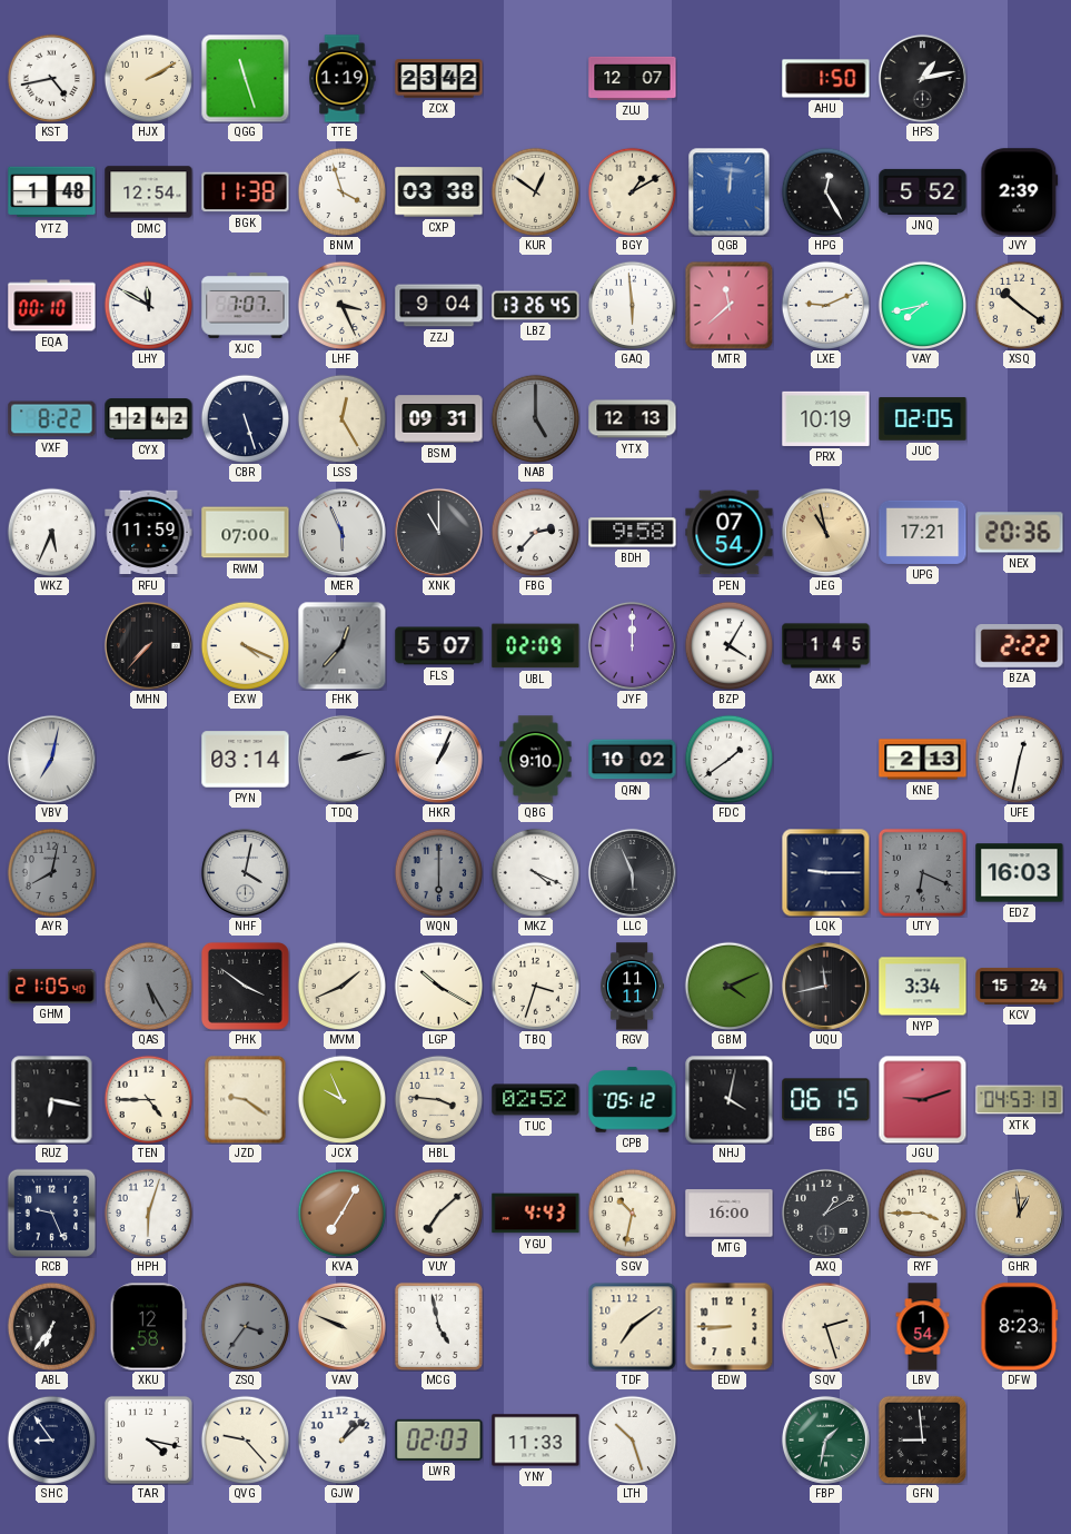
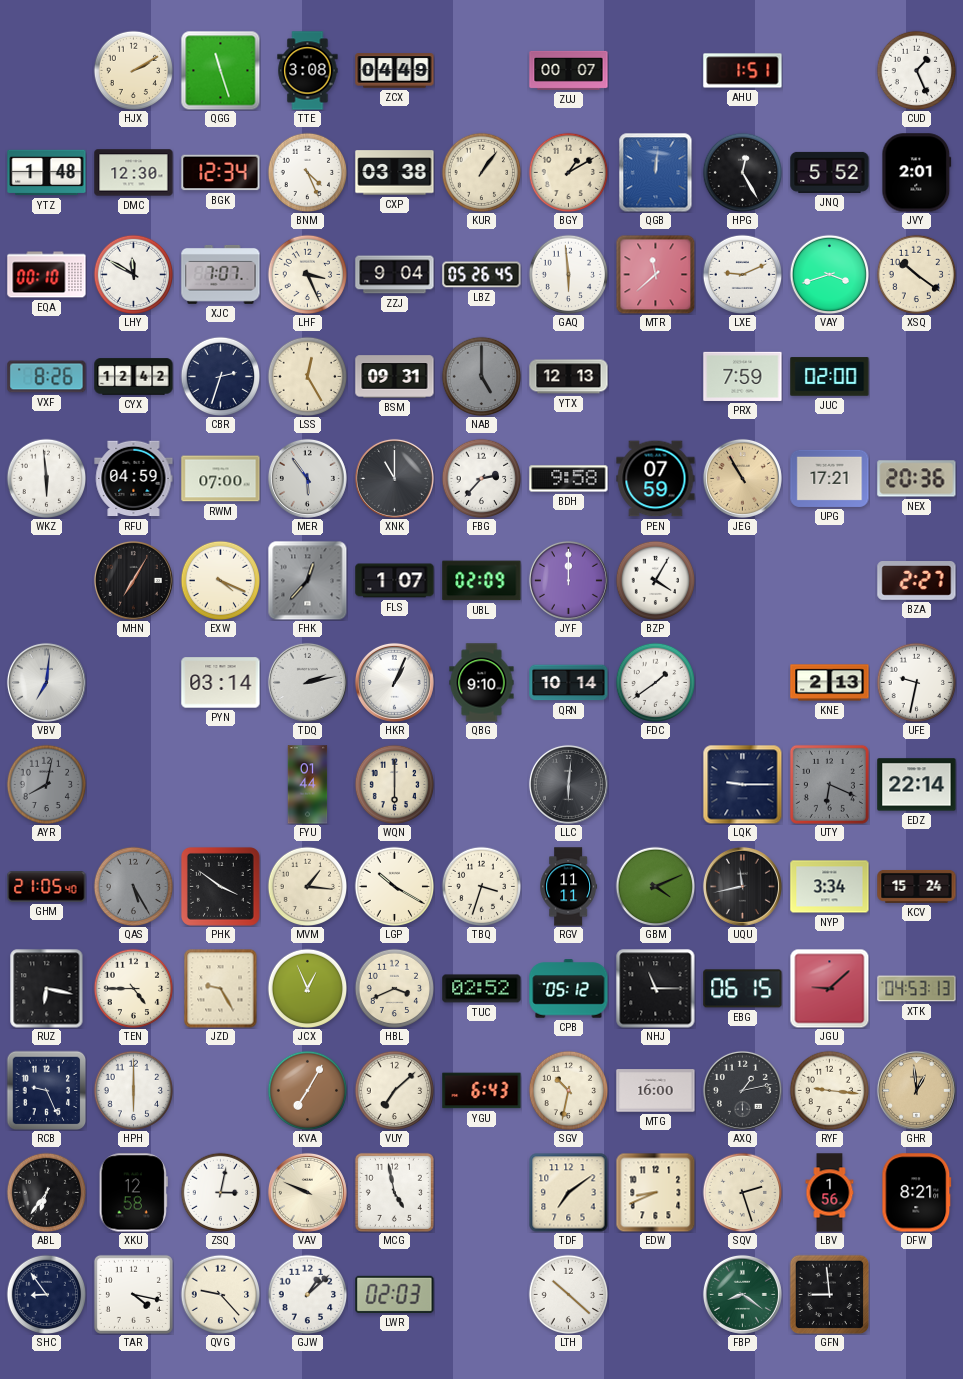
KST: 4:43 -> none
TTE: 1:19 -> 3:08
ZCX: 23:42 -> 04:49
ZUJ: 12:07 -> 00:07
AHU: 1:50 -> 1:51
HPS: 1:13 -> none
CUD: none -> 1:26
DMC: 12:54 -> 12:30
BGK: 11:38 -> 12:34
BNM: 3:57 -> 4:26
KUR: 12:51 -> 1:06
JVY: 2:39 -> 2:01
LBZ: 13:26 -> 05:26
VAY: 7:43 -> 3:42
VXF: 8:22 -> 8:26
CBR: 5:27 -> 2:33
PRX: 10:19 -> 7:59
JUC: 02:05 -> 02:00
WKZ: 5:34 -> 5:59
RFU: 11:59 -> 04:59
MER: 5:56 -> 5:54
PEN: 07:54 -> 07:59
JEG: 10:58 -> 10:55
MHN: 7:37 -> 7:05
FLS: 5:07 -> 1:07
AXK: 1:45 -> none
BZA: 2:22 -> 2:27
VBV: 7:02 -> 7:01
QRN: 10:02 -> 10:14
UFE: 12:32 -> 9:32
NHF: 4:02 -> none
FYU: none -> 01:44
WQN dial: grey -> cream
MKZ: 4:19 -> none
LLC: 5:56 -> 6:01
EDZ: 16:03 -> 22:14
MVM: 1:41 -> 1:16
JZD: 9:21 -> 9:25
JCX: 9:56 -> 12:56
HBL: 3:46 -> 3:41
NHJ: 4:02 -> 11:15
JGU: 9:12 -> 9:08
HPH: 6:03 -> 6:00
YGU: 4:43 -> 6:43
AXQ: 1:10 -> 1:13
RYF: 3:45 -> 9:16
ZSQ: 3:36 -> 3:02
ZSQ dial: grey -> white
EDW: 8:45 -> 8:41
LBV: 1:54 -> 1:56
DFW: 8:23 -> 8:21
YNY: 11:33 -> none
LTH: 10:27 -> 10:22
FBP: 1:32 -> 8:21
